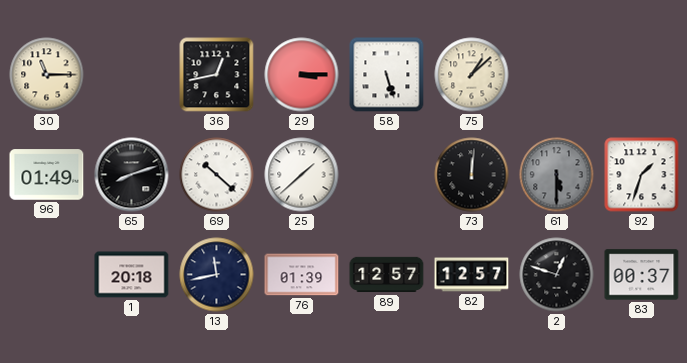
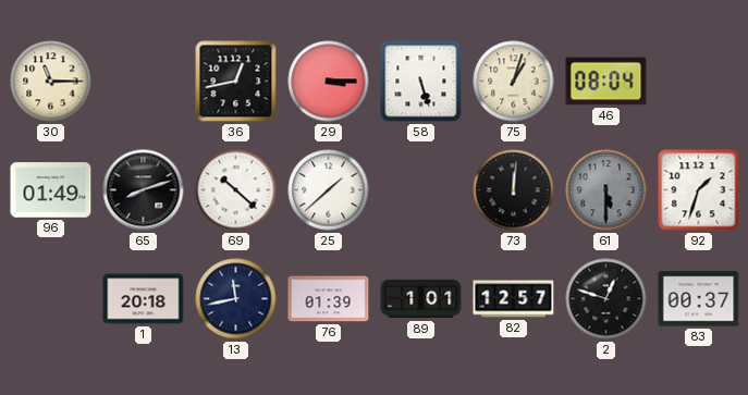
75: 1:08 -> 1:03
46: none -> 08:04
89: 12:57 -> 1:01
